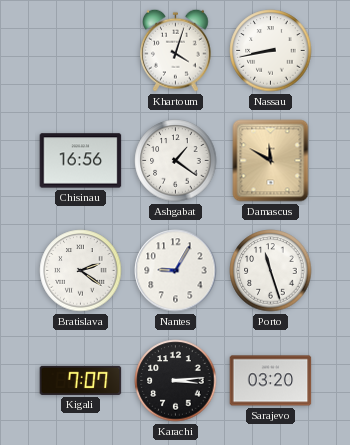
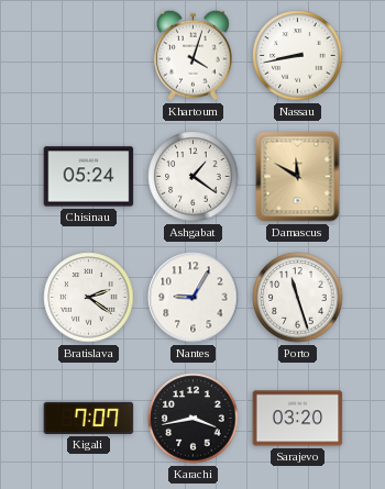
Chisinau: 16:56 -> 05:24
Karachi: 3:14 -> 3:43
